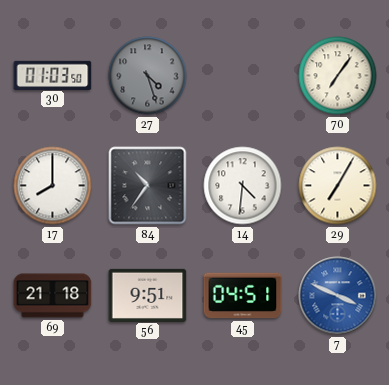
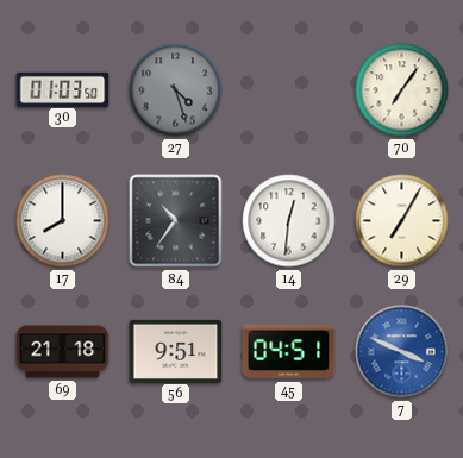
14: 4:31 -> 12:31
